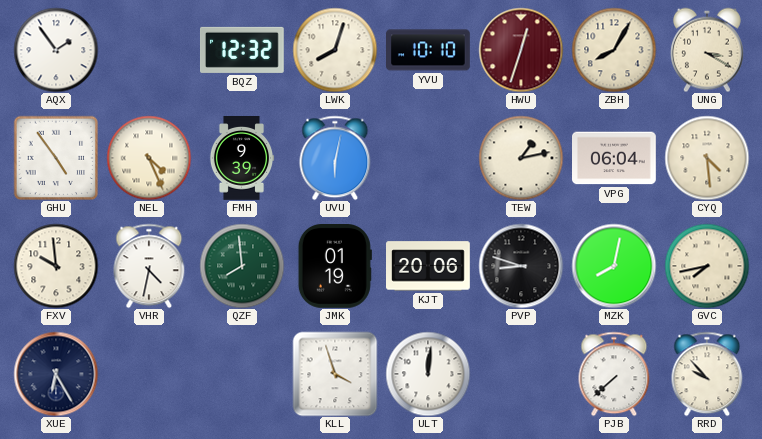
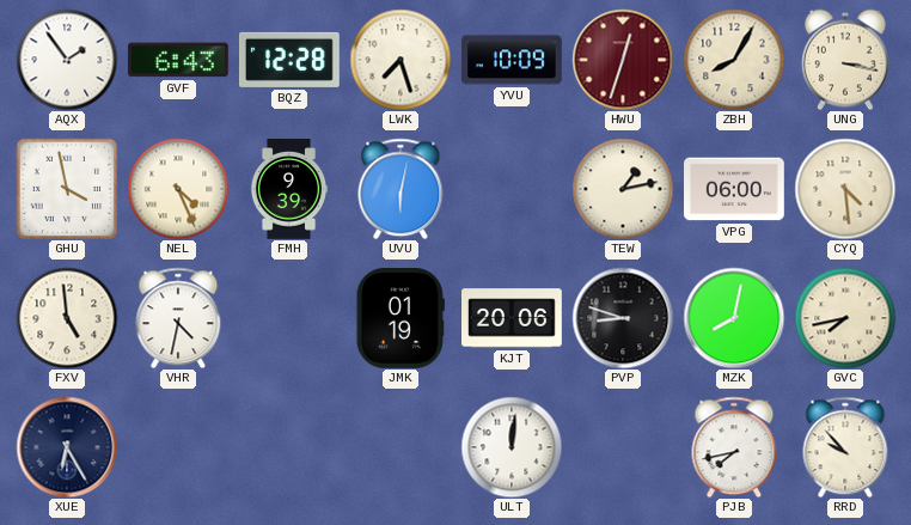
GVF: none -> 6:43
BQZ: 12:32 -> 12:28
LWK: 8:03 -> 7:27
YVU: 10:10 -> 10:09
UNG: 3:20 -> 3:17
GHU: 4:54 -> 3:58
VPG: 06:04 -> 06:00
FXV: 9:59 -> 4:59
QZF: 7:59 -> none
KLL: 3:57 -> none
PJB: 7:38 -> 7:43
